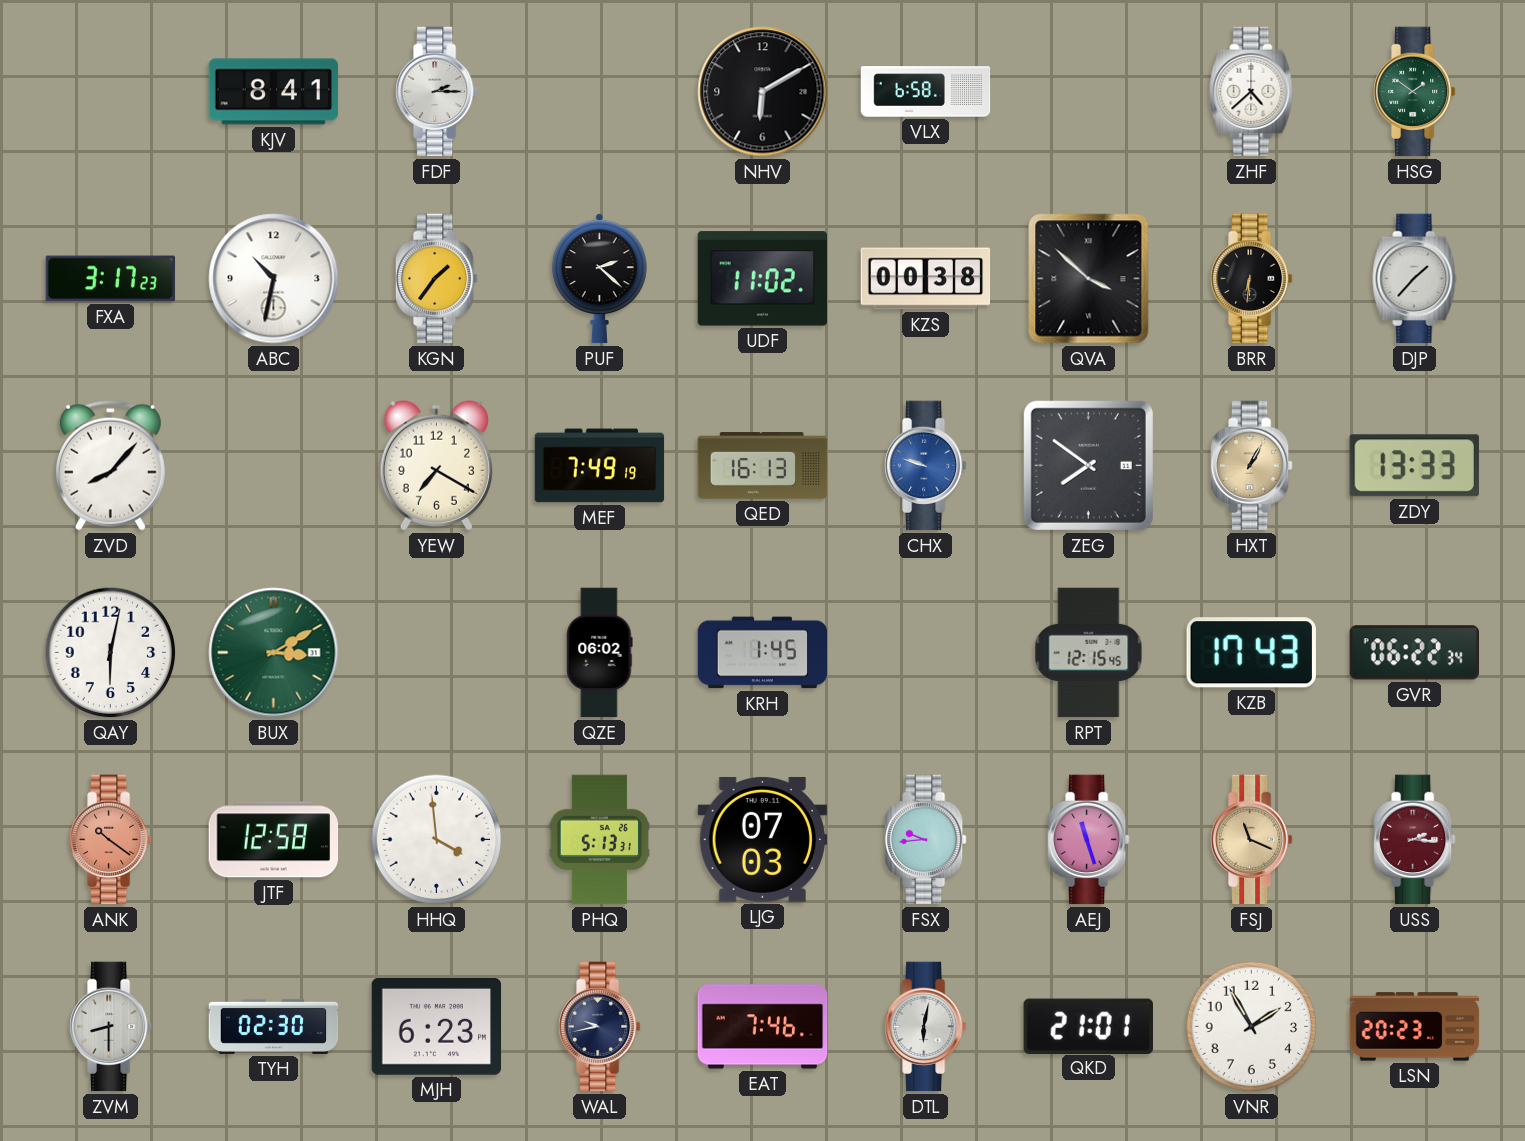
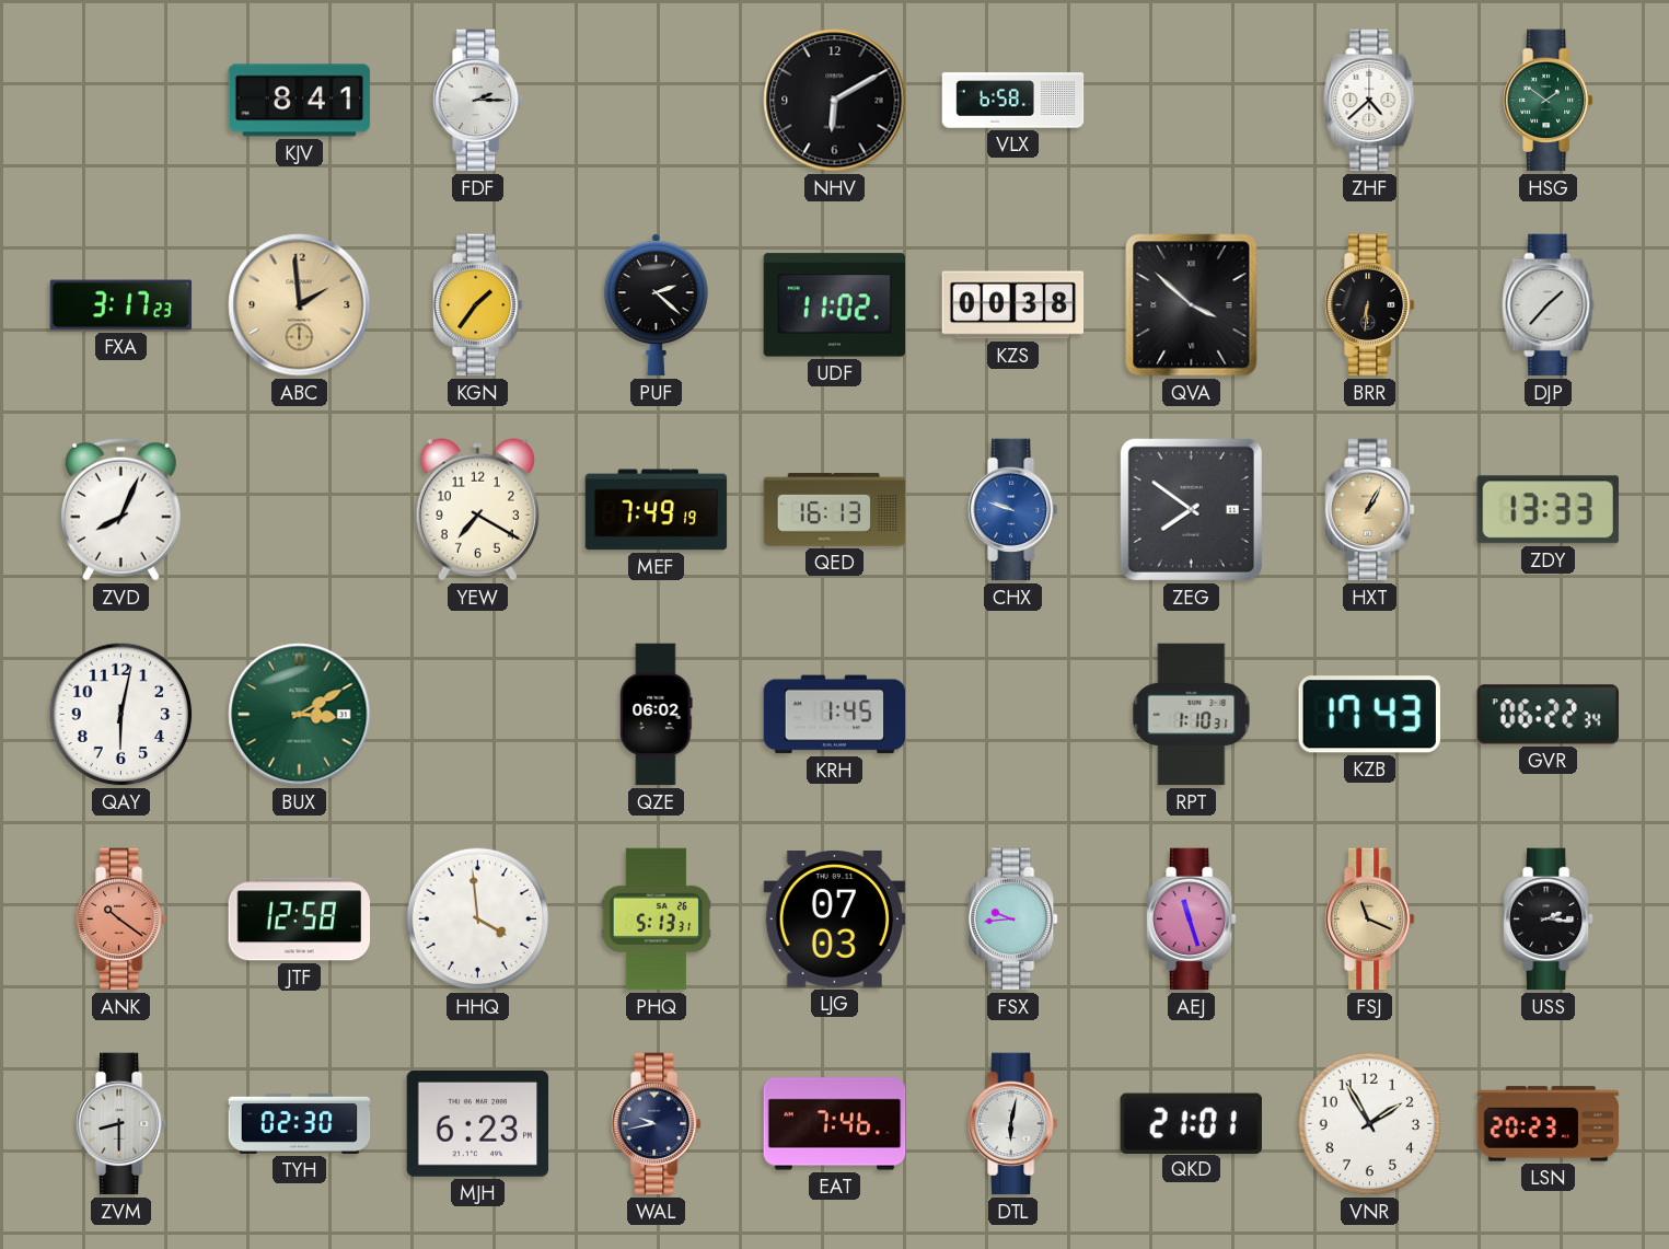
ABC: 10:32 -> 1:59
ABC dial: white -> champagne
ZVD: 8:07 -> 8:04
RPT: 12:15 -> 1:10
USS dial: burgundy -> black
